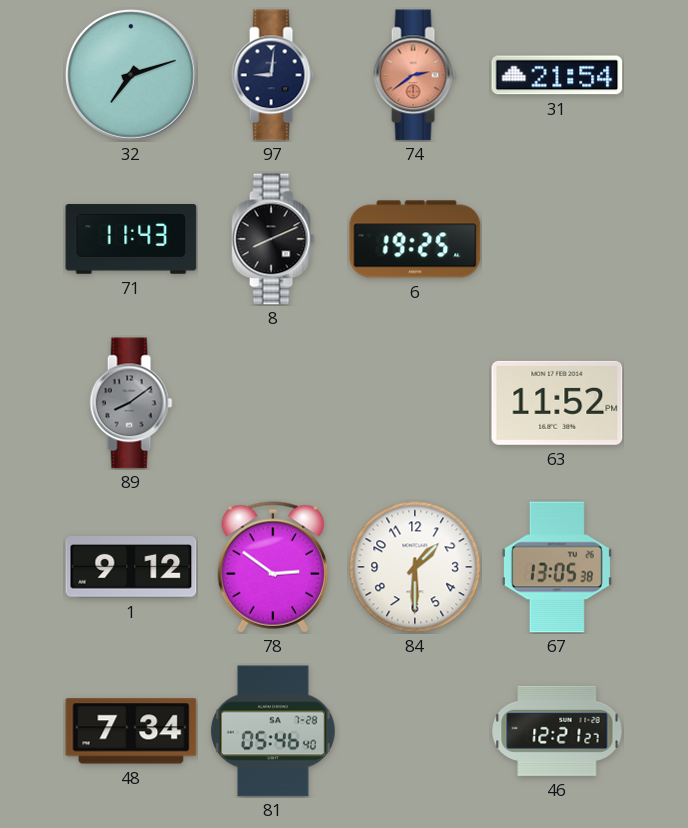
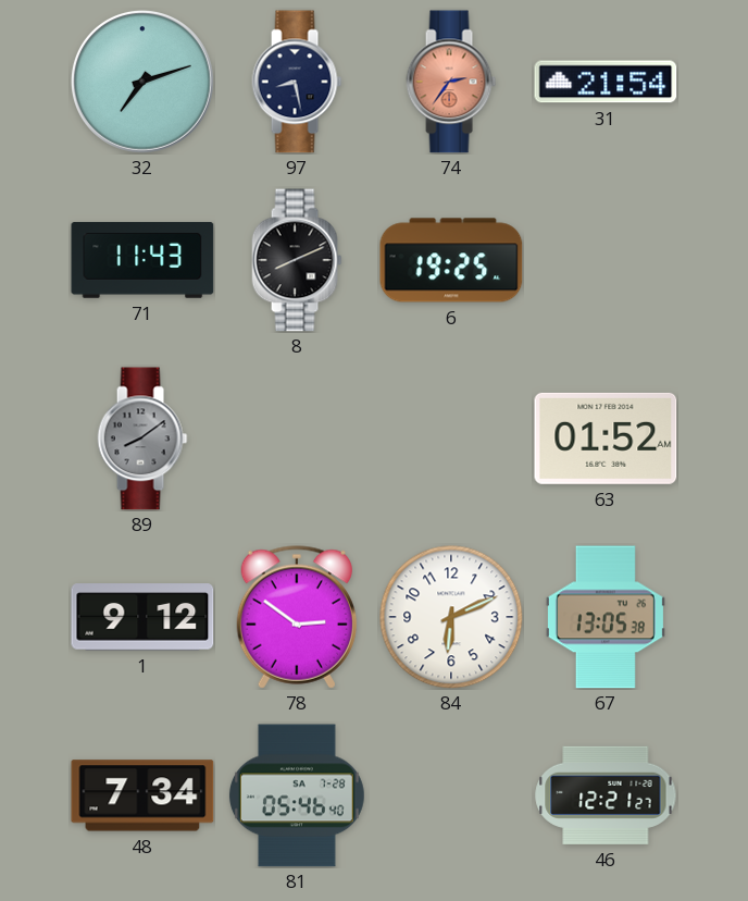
97: 9:01 -> 8:28
74: 2:39 -> 2:36
63: 11:52 -> 01:52
84: 1:30 -> 6:11
